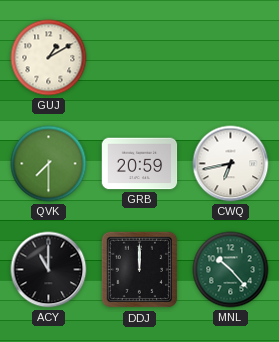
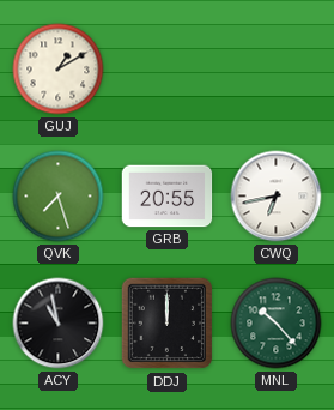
QVK: 7:30 -> 7:27
GRB: 20:59 -> 20:55
ACY: 11:00 -> 10:58
